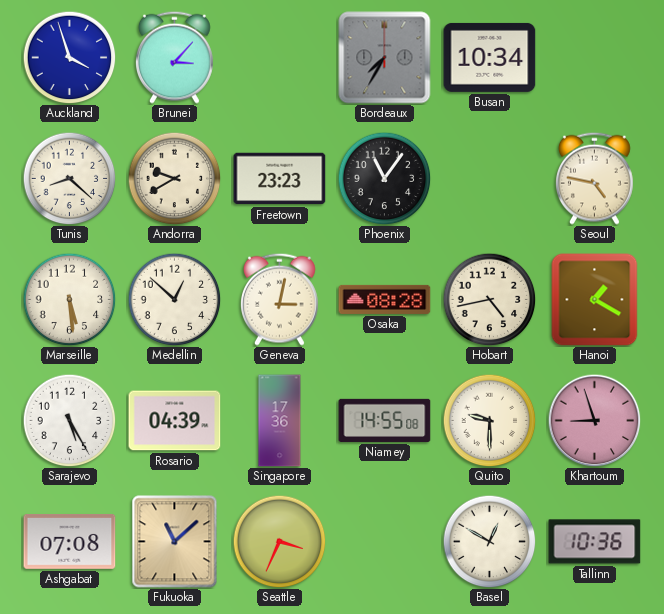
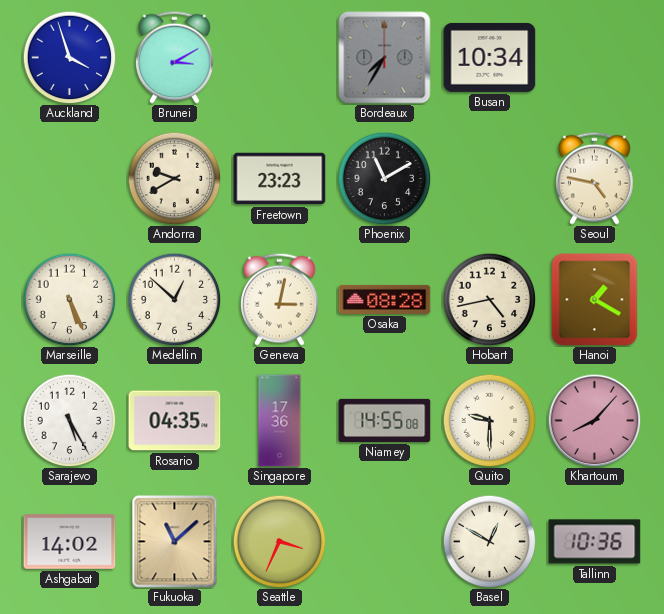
Brunei: 3:07 -> 3:10
Tunis: 8:22 -> none
Phoenix: 11:06 -> 11:10
Marseille: 5:29 -> 5:26
Rosario: 04:39 -> 04:35
Khartoum: 8:57 -> 8:07
Ashgabat: 07:08 -> 14:02
